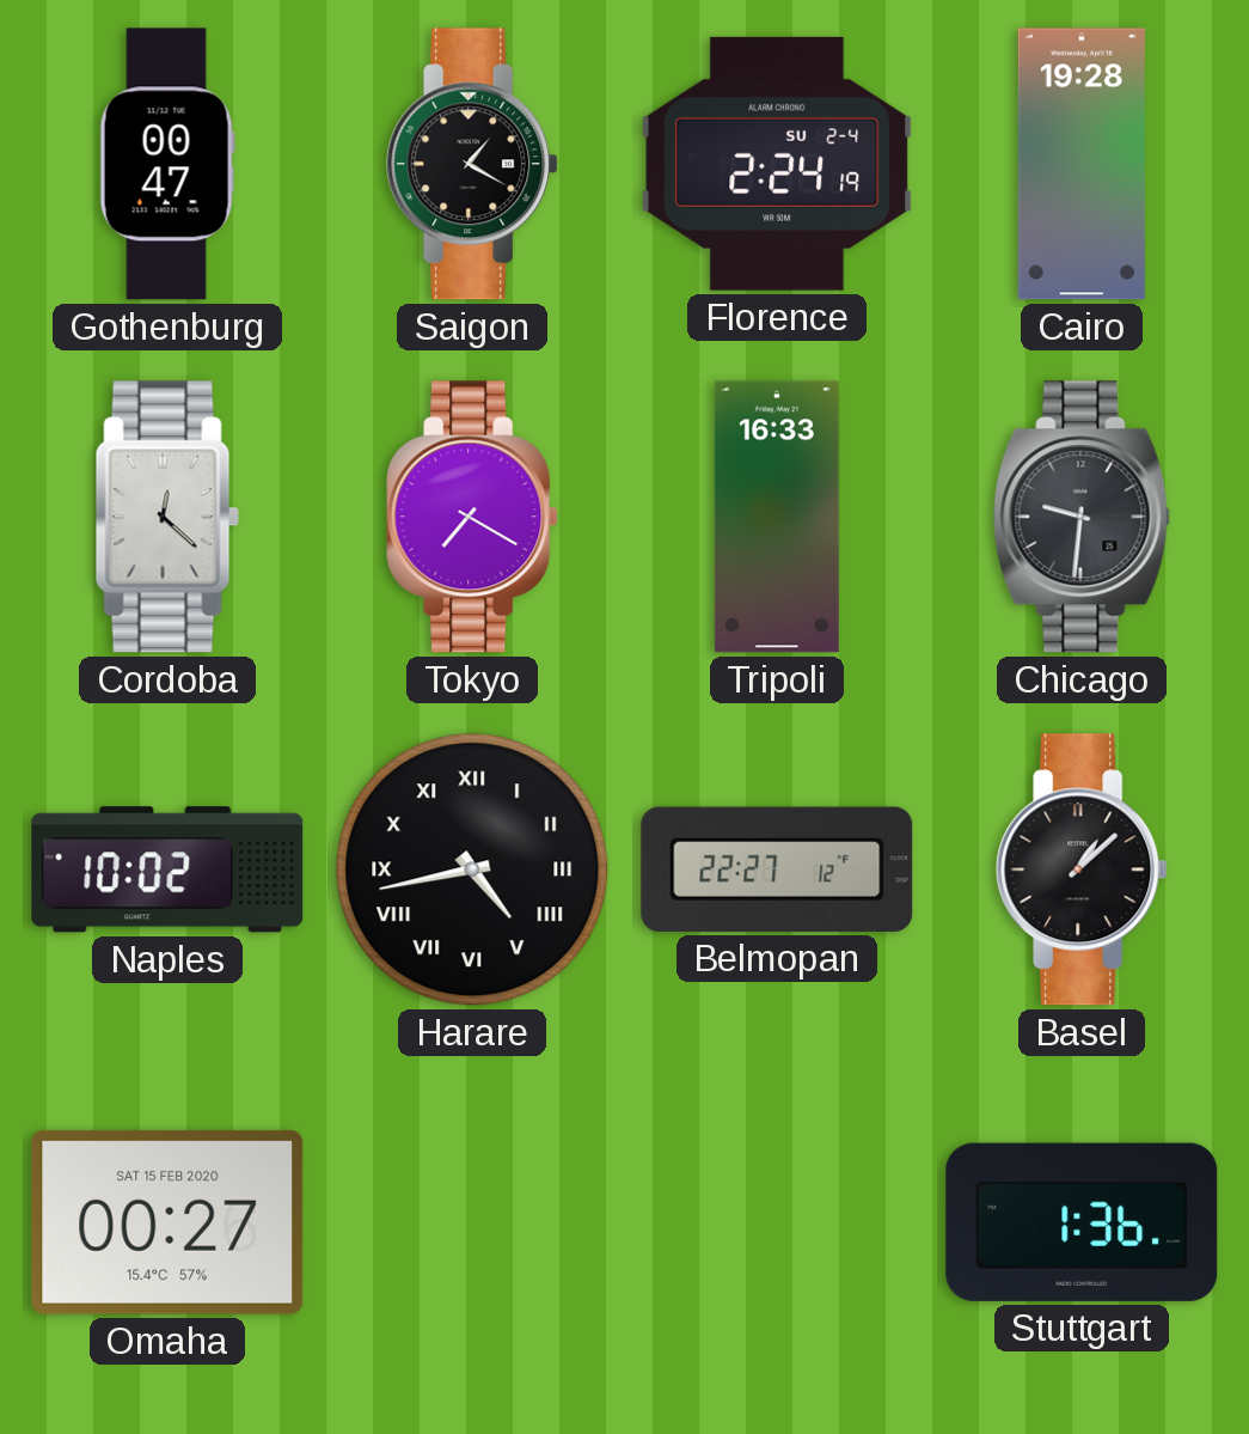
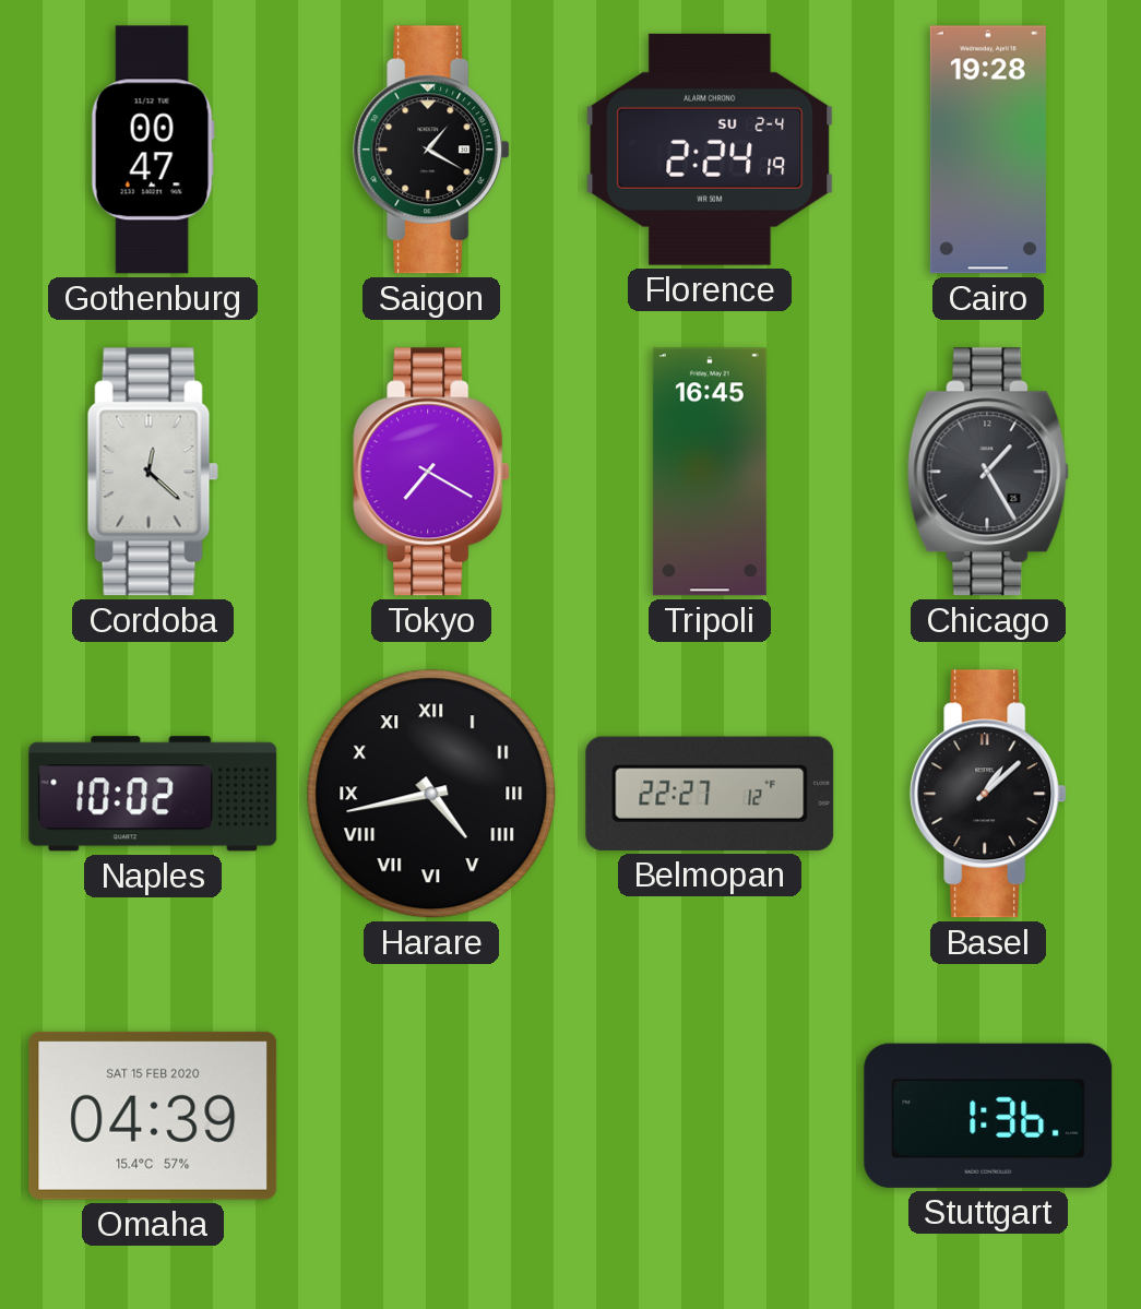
Tripoli: 16:33 -> 16:45
Chicago: 9:31 -> 1:25
Omaha: 00:27 -> 04:39
